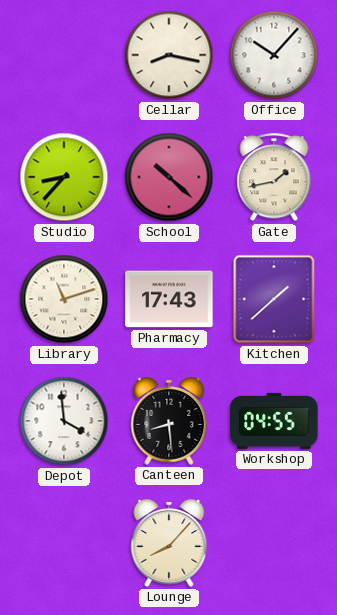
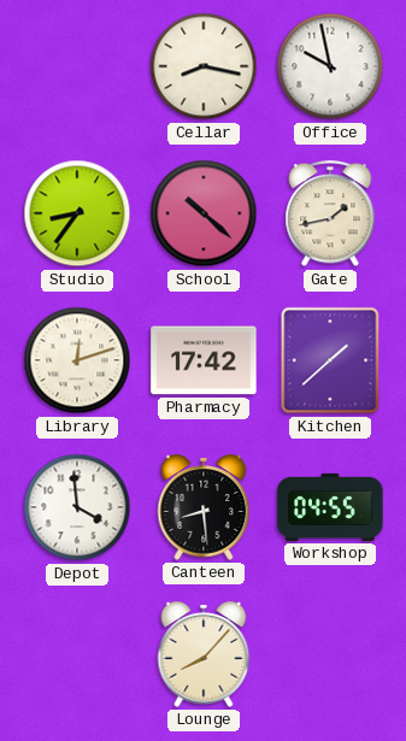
Office: 10:07 -> 9:58
Studio: 8:37 -> 8:36
Library: 11:12 -> 12:12
Pharmacy: 17:43 -> 17:42
